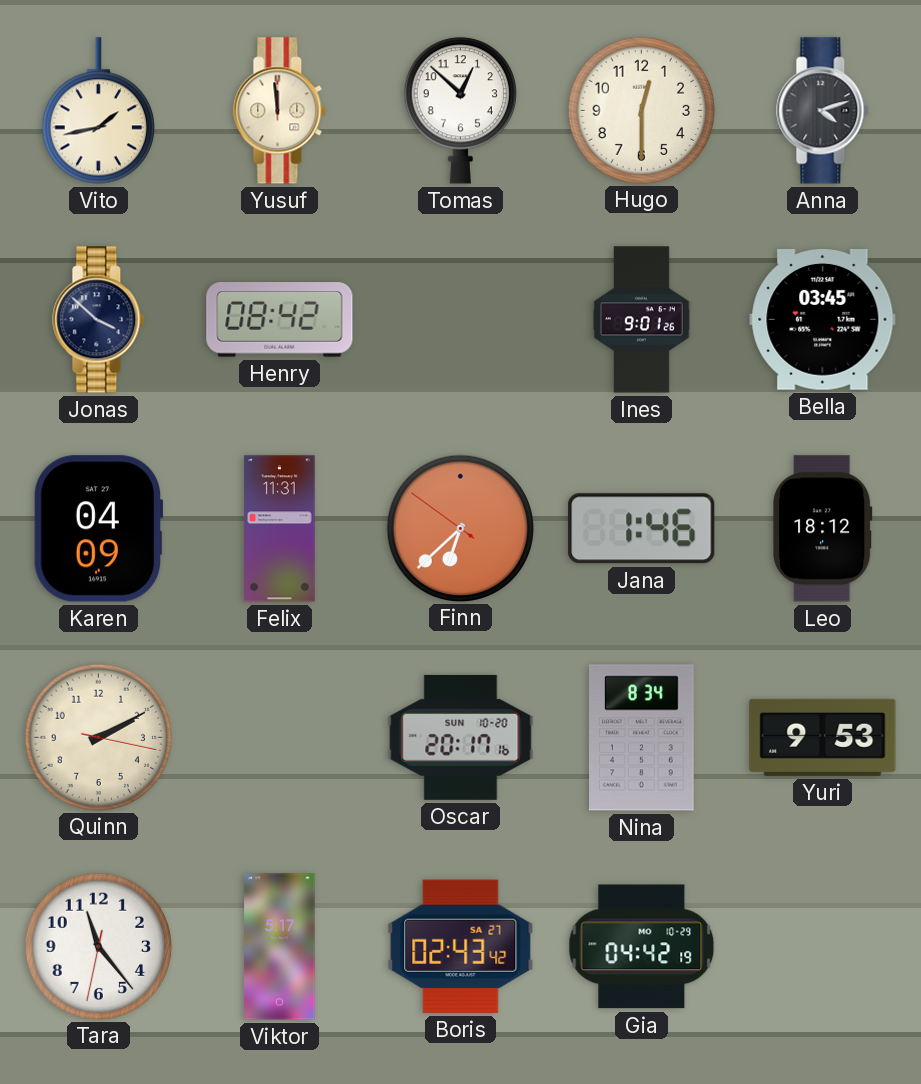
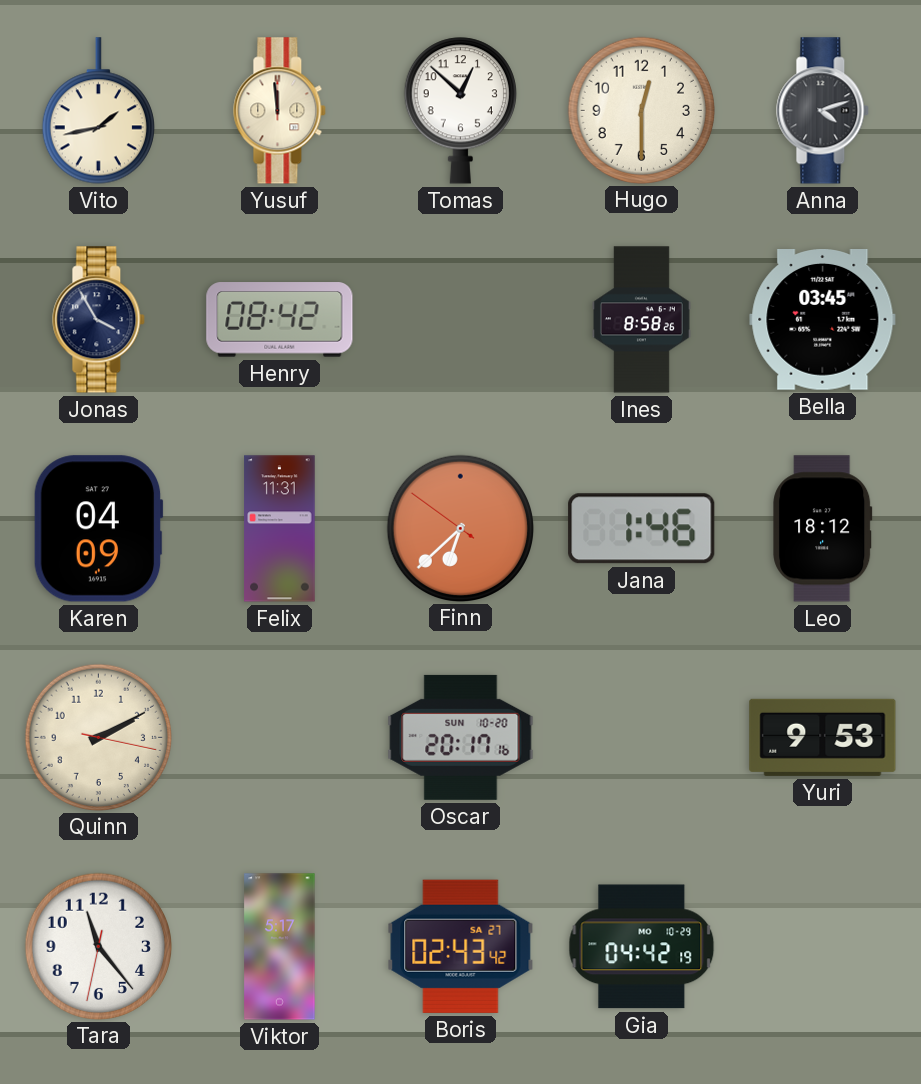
Jonas: 3:52 -> 3:55
Ines: 9:01 -> 8:58
Nina: 8:34 -> none
